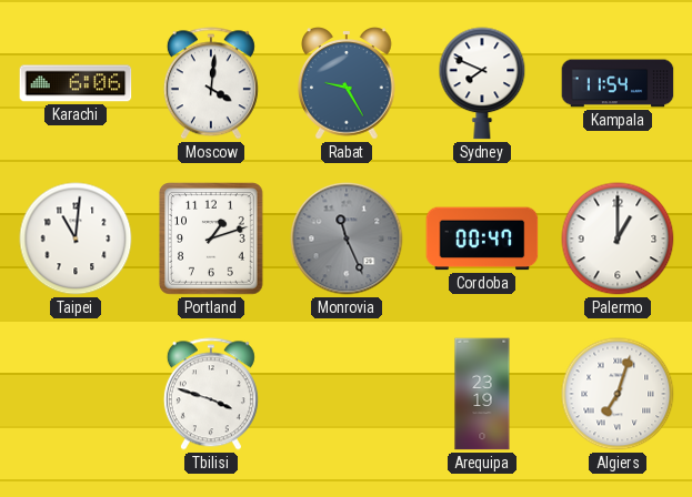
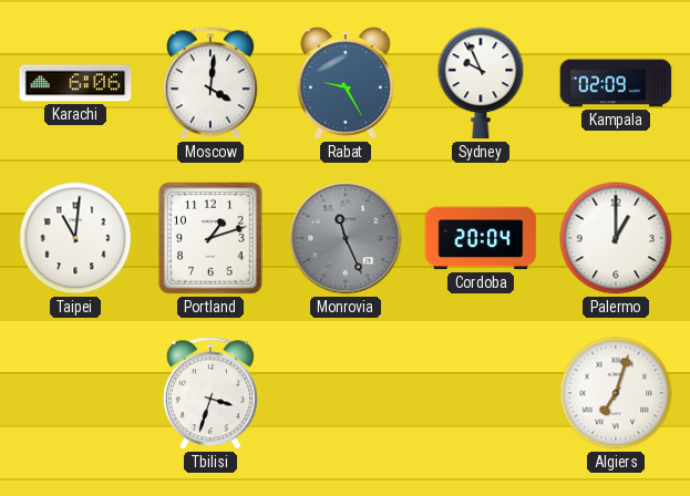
Sydney: 7:49 -> 9:56
Kampala: 11:54 -> 02:09
Cordoba: 00:47 -> 20:04
Tbilisi: 3:48 -> 3:33
Arequipa: 23:19 -> none
